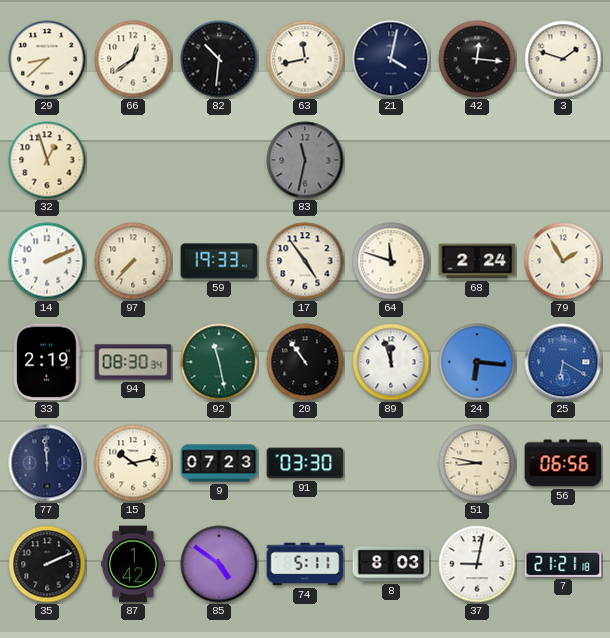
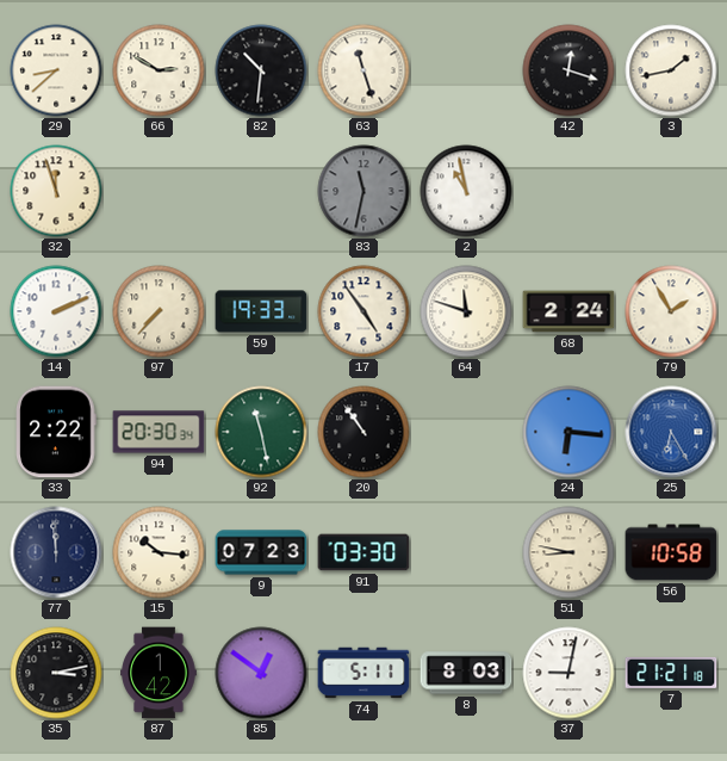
66: 12:39 -> 2:50
63: 11:43 -> 11:27
21: 4:02 -> none
42: 12:16 -> 12:18
3: 1:48 -> 1:43
32: 12:57 -> 11:57
2: none -> 10:58
33: 2:19 -> 2:22
94: 08:30 -> 20:30
89: 11:57 -> none
25: 6:20 -> 6:25
15: 10:13 -> 10:16
56: 06:56 -> 10:58
35: 2:11 -> 3:13
85: 4:51 -> 12:51
